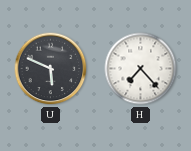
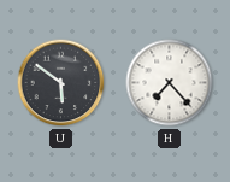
U: 5:49 -> 5:51
